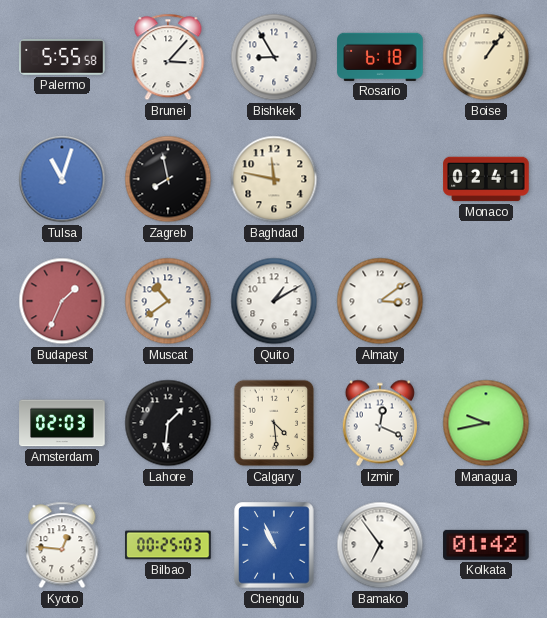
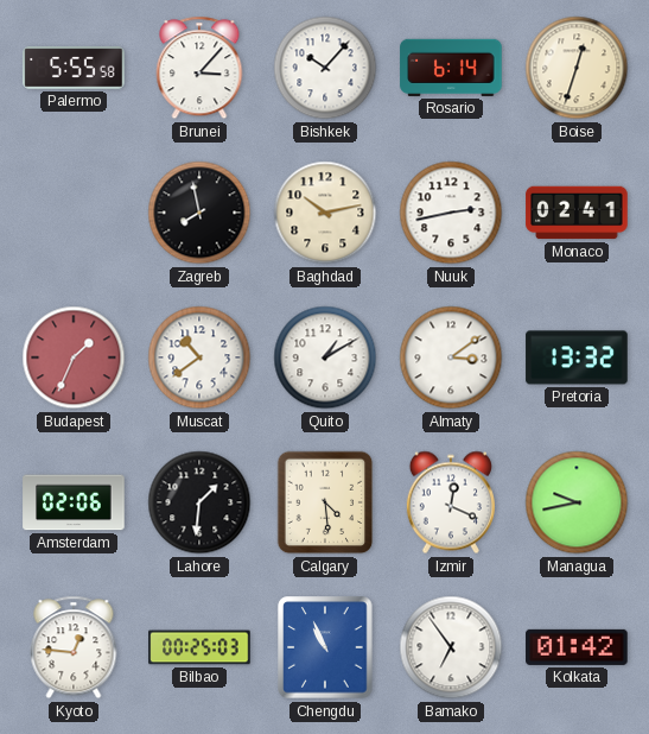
Bishkek: 8:55 -> 10:07
Rosario: 6:18 -> 6:14
Boise: 1:06 -> 12:33
Tulsa: 11:03 -> none
Baghdad: 11:47 -> 10:13
Nuuk: none -> 2:43
Pretoria: none -> 13:32
Amsterdam: 02:03 -> 02:06
